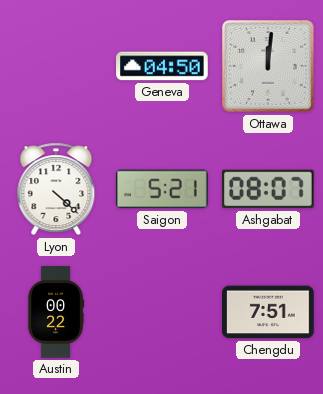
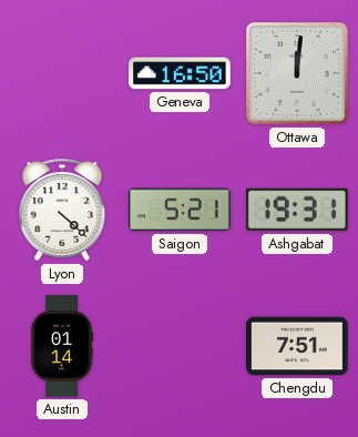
Geneva: 04:50 -> 16:50
Ashgabat: 08:07 -> 19:31
Austin: 00:22 -> 01:14
